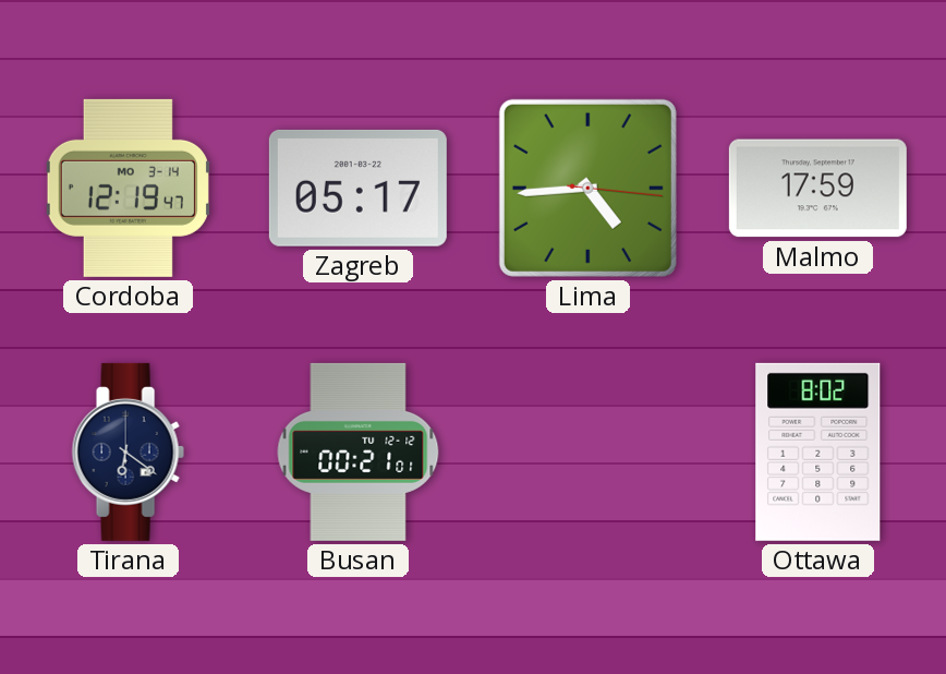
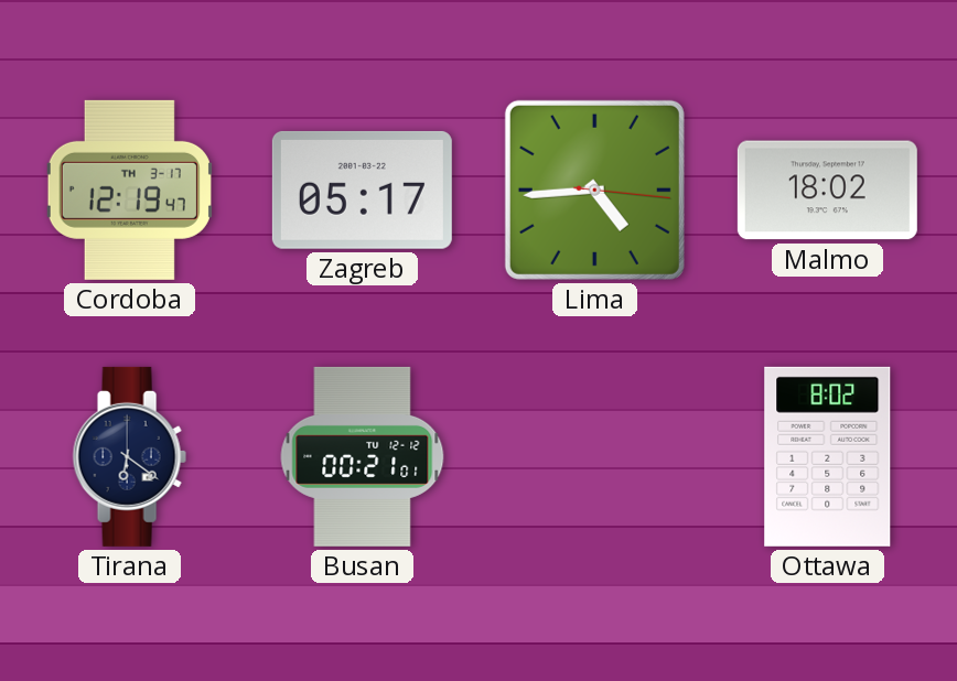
Cordoba date: MO 3-14 -> TH 3-17
Malmo: 17:59 -> 18:02
